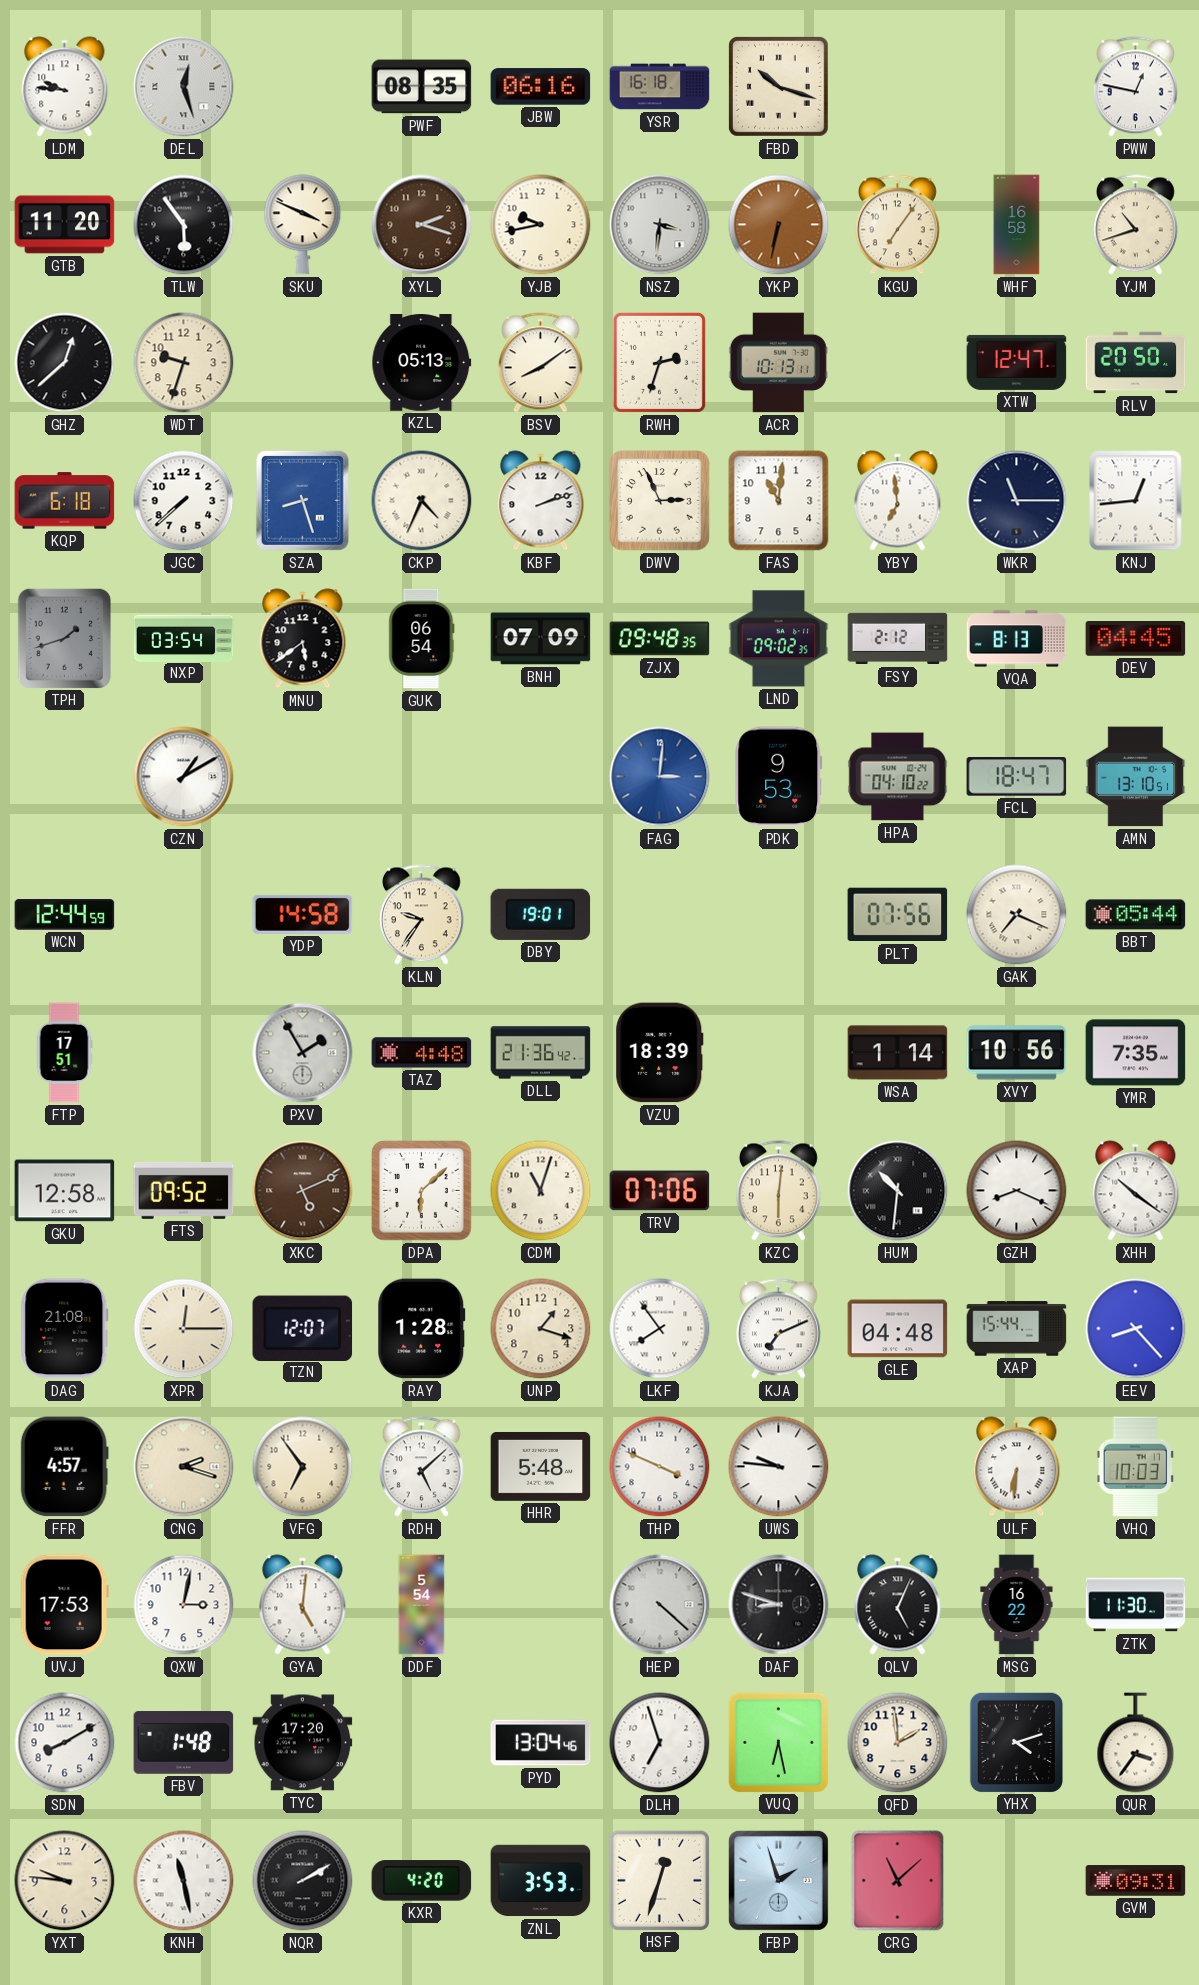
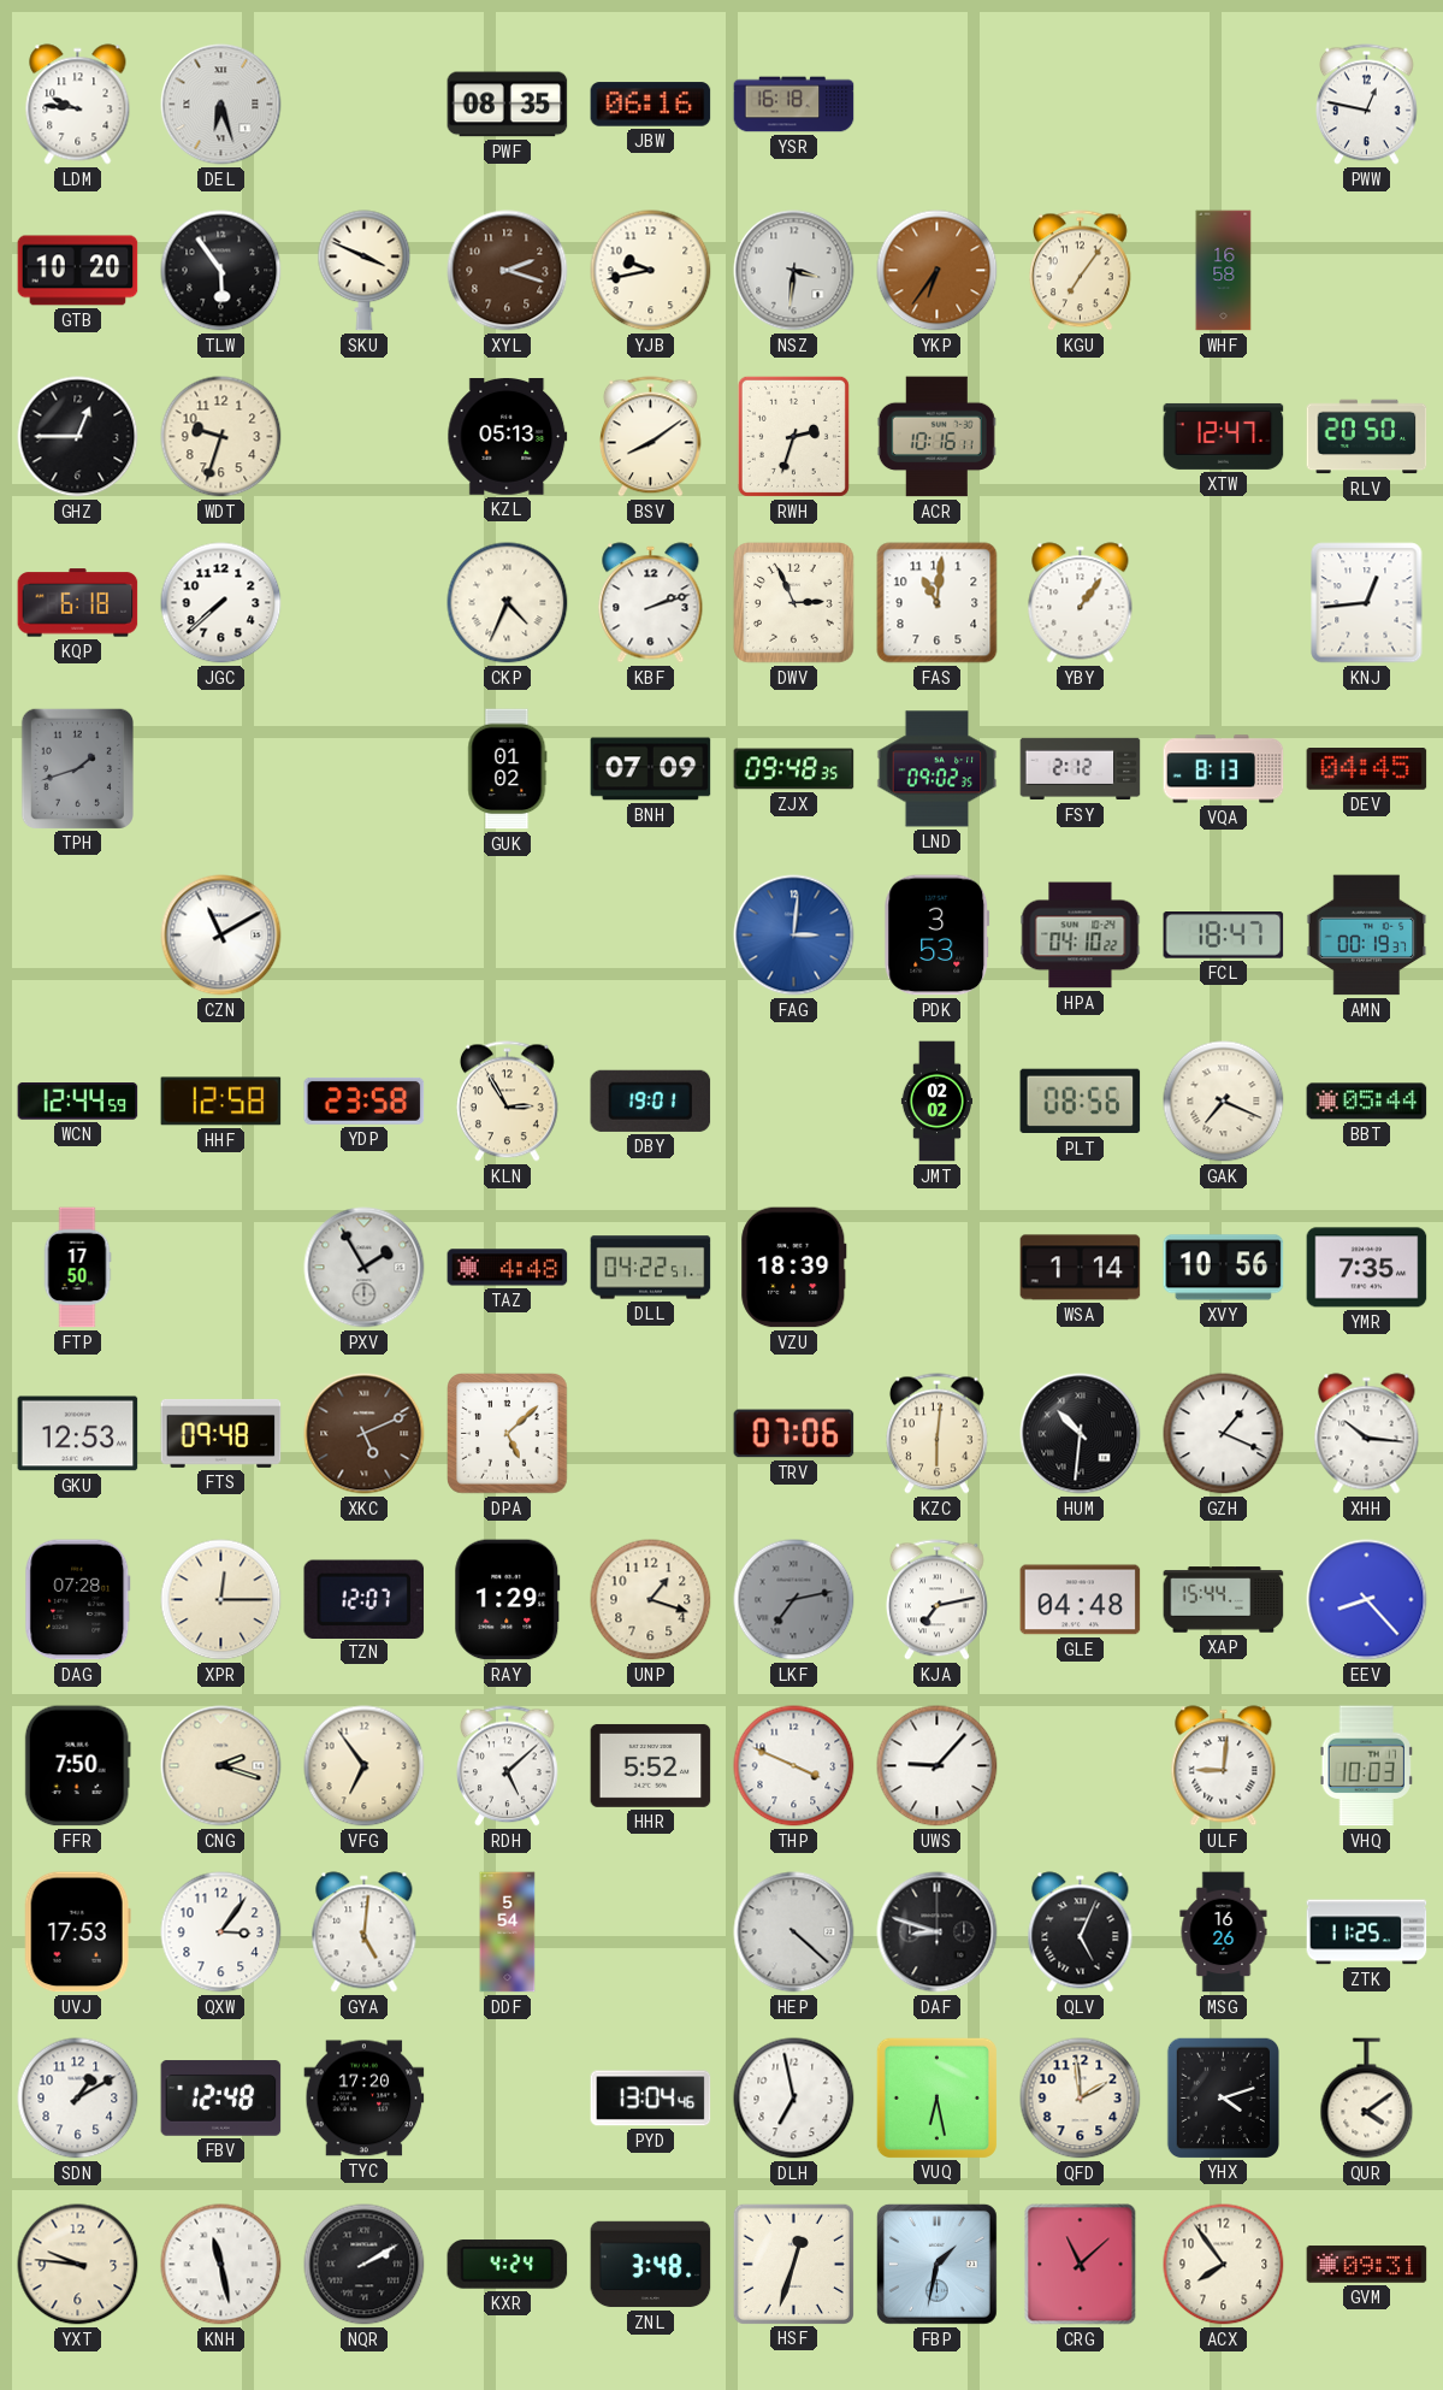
DEL: 12:27 -> 6:27
FBD: 10:18 -> none
GTB: 11:20 -> 10:20
YKP: 6:32 -> 6:36
YJM: 10:42 -> none
GHZ: 12:38 -> 12:45
ACR: 10:13 -> 10:16
SZA: 8:27 -> none
YBY: 6:59 -> 1:06
WKR: 11:15 -> none
NXP: 03:54 -> none
MNU: 5:39 -> none
GUK: 06:54 -> 01:02
CZN: 1:10 -> 11:10
PDK: 9:53 -> 3:53
AMN: 13:10 -> 00:19
HHF: none -> 12:58
YDP: 14:58 -> 23:58
KLN: 9:36 -> 2:55
JMT: none -> 02:02
PLT: 07:56 -> 08:56
FTP: 17:51 -> 17:50
DLL: 21:36 -> 04:22
GKU: 12:58 -> 12:53
FTS: 09:52 -> 09:48
DPA: 6:08 -> 5:08
CDM: 11:03 -> none
GZH: 8:19 -> 1:19
XHH: 10:21 -> 10:16
DAG: 21:08 -> 07:28
RAY: 1:28 -> 1:29
LKF: 7:54 -> 7:13
LKF dial: white -> grey
KJA: 7:11 -> 7:13
FFR: 4:57 -> 7:50
HHR: 5:48 -> 5:52
UWS: 9:46 -> 9:07
ULF: 6:31 -> 9:01
QXW: 3:02 -> 3:06
MSG: 16:22 -> 16:26
ZTK: 11:30 -> 11:25
SDN: 8:10 -> 1:10
FBV: 1:48 -> 12:48
DLH: 6:57 -> 6:58
QUR: 3:36 -> 4:09
KXR: 4:20 -> 4:24
ZNL: 3:53 -> 3:48
FBP: 1:57 -> 1:32
ACX: none -> 7:54
